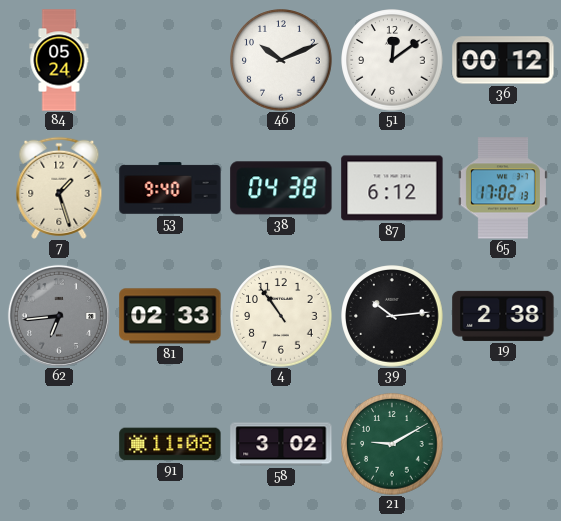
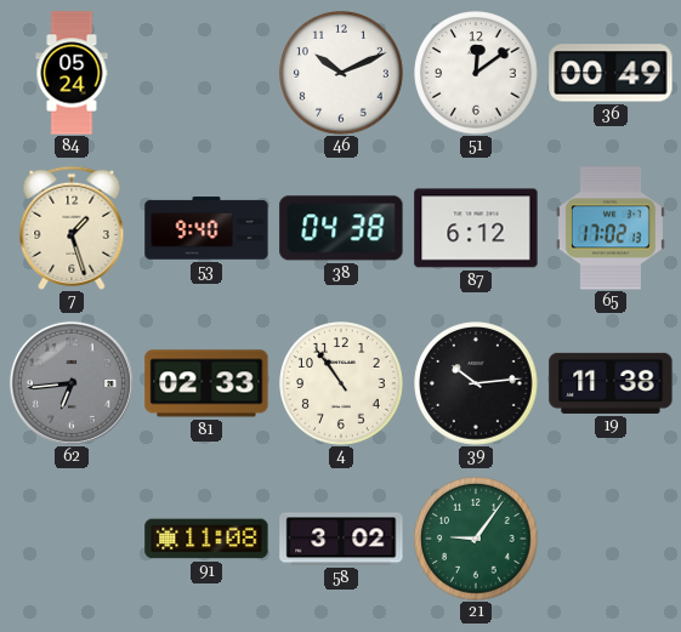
36: 00:12 -> 00:49
19: 2:38 -> 11:38
21: 9:10 -> 9:06
